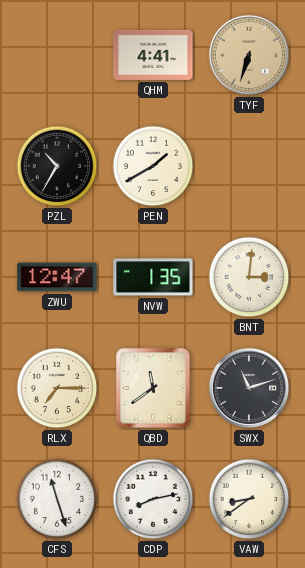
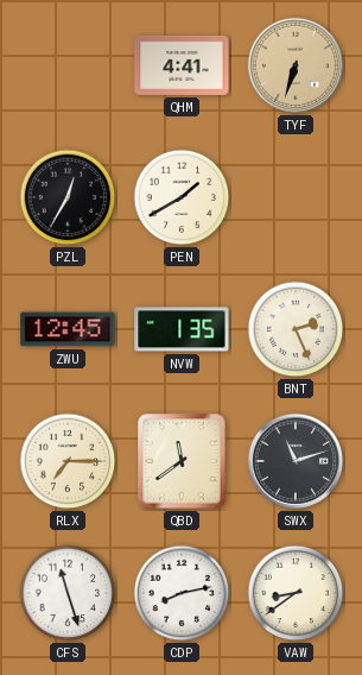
PZL: 10:35 -> 12:35
ZWU: 12:47 -> 12:45
BNT: 3:01 -> 2:26
